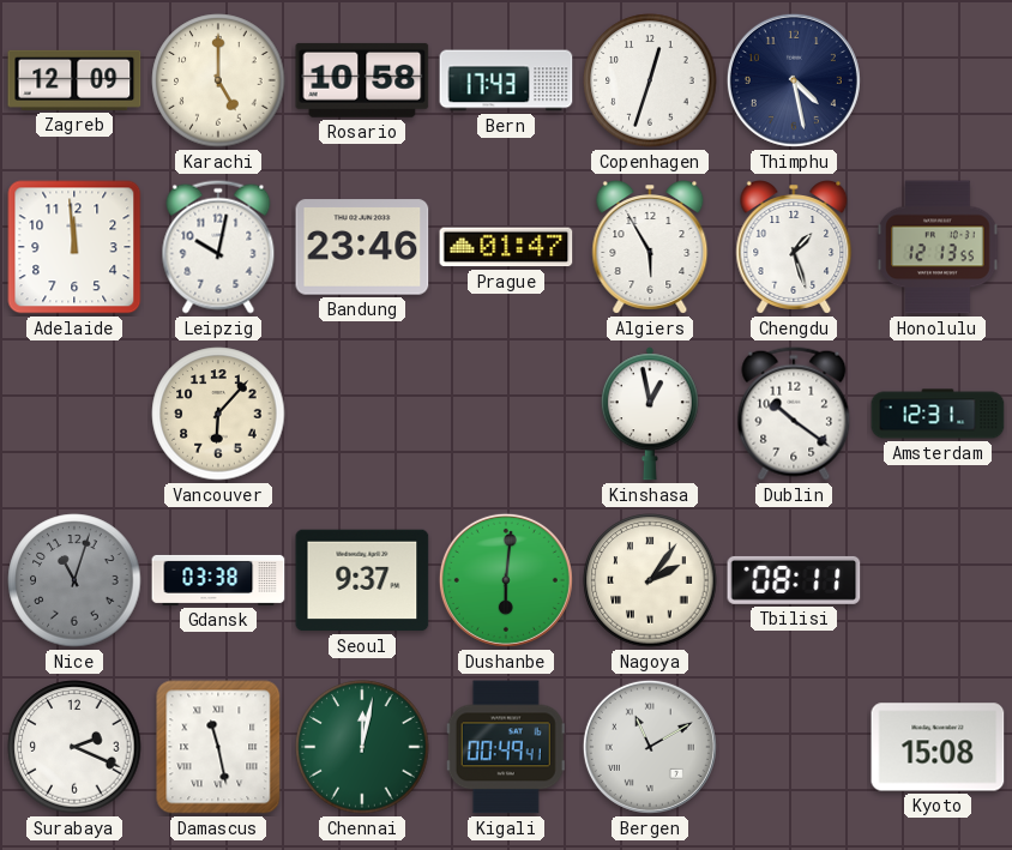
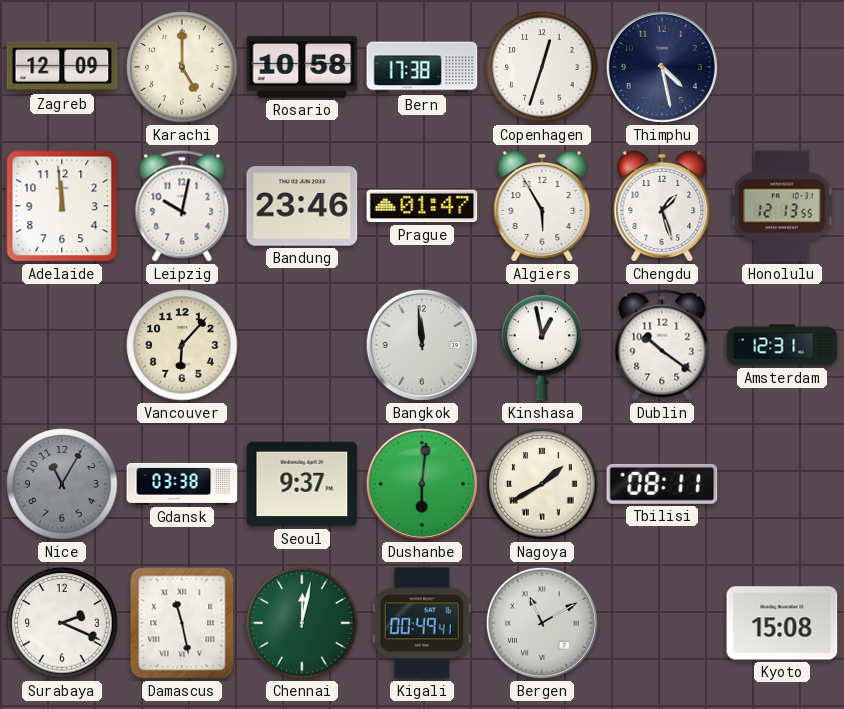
Bern: 17:43 -> 17:38
Bangkok: none -> 11:59
Nice: 11:03 -> 11:05
Nagoya: 2:06 -> 1:40
